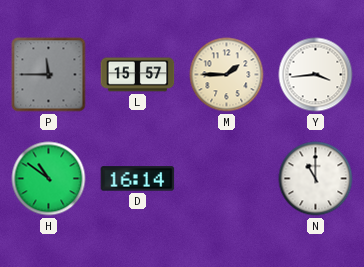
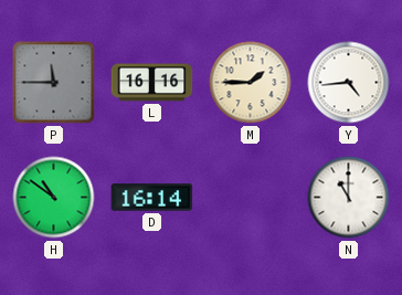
L: 15:57 -> 16:16
Y: 3:44 -> 4:44
